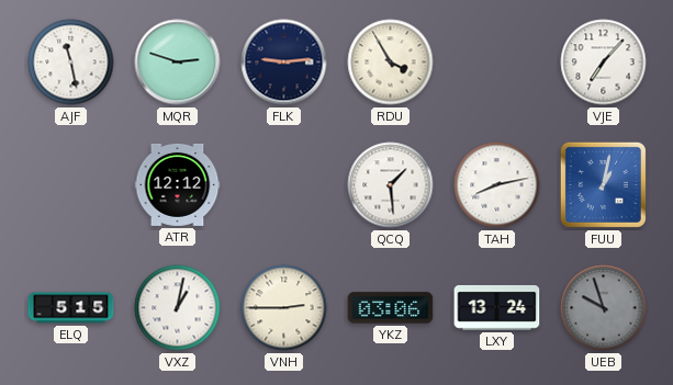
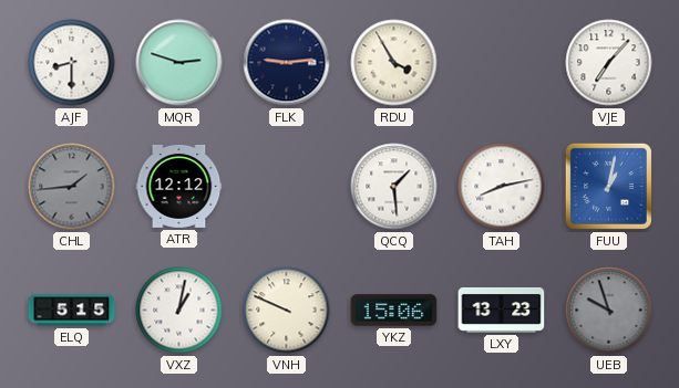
AJF: 11:28 -> 8:30
CHL: none -> 1:44
VNH: 2:45 -> 9:49
YKZ: 03:06 -> 15:06
LXY: 13:24 -> 13:23
